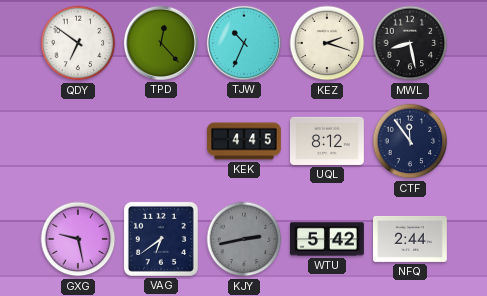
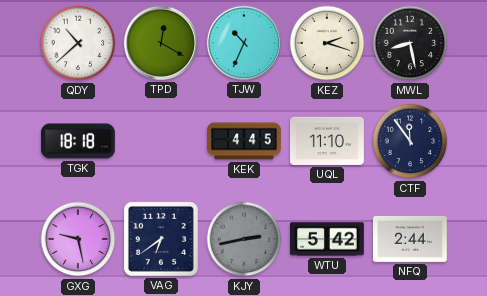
QDY: 6:51 -> 10:38
TPD: 12:23 -> 12:20
TGK: none -> 18:18
UQL: 8:12 -> 11:10
